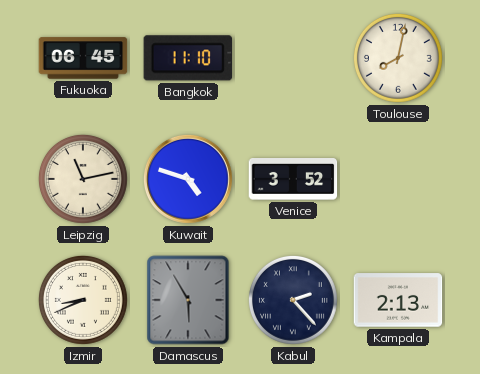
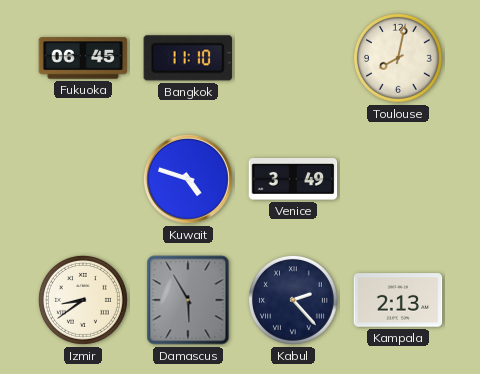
Leipzig: 11:13 -> none
Venice: 3:52 -> 3:49
Izmir: 8:41 -> 8:39
